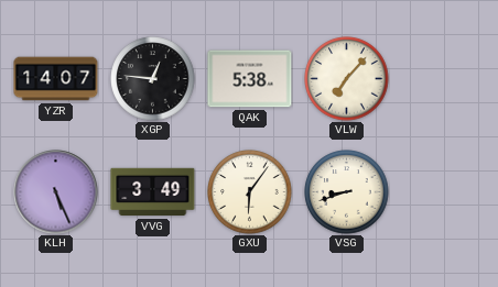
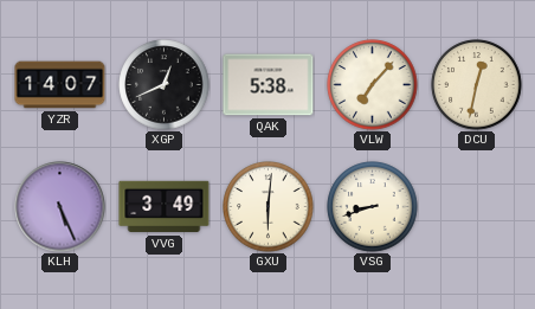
XGP: 12:46 -> 12:41
DCU: none -> 12:32
GXU: 6:06 -> 6:01
